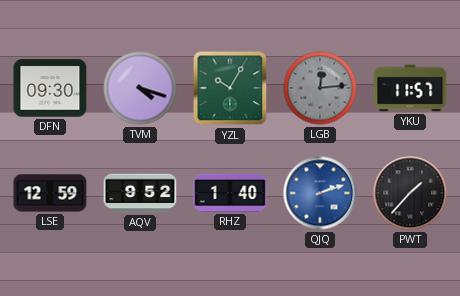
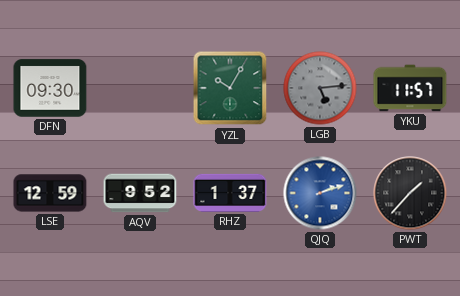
TVM: 4:18 -> none
LGB: 12:14 -> 5:14
RHZ: 1:40 -> 1:37
